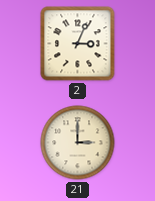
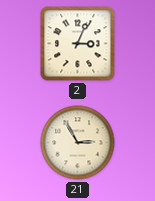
21: 3:00 -> 2:55
